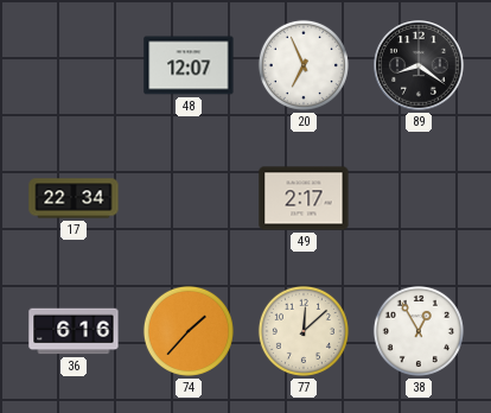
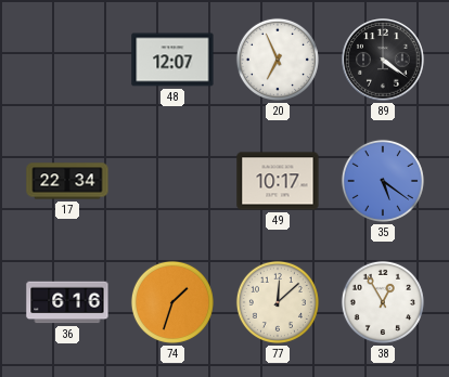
89: 8:21 -> 4:21
49: 2:17 -> 10:17
35: none -> 5:21
74: 1:37 -> 1:33
